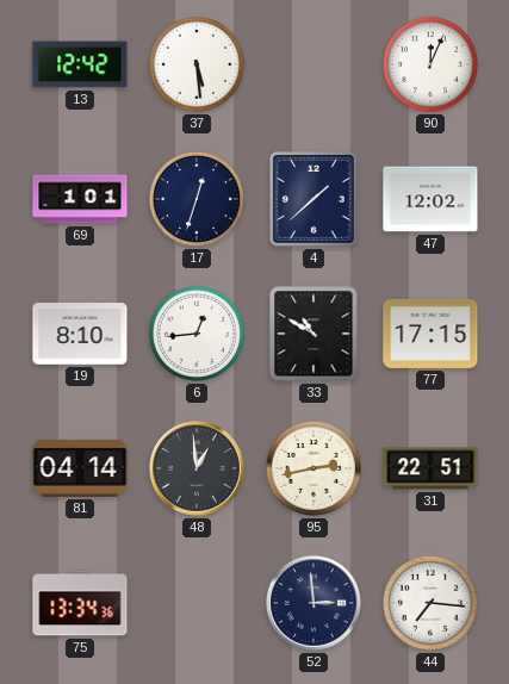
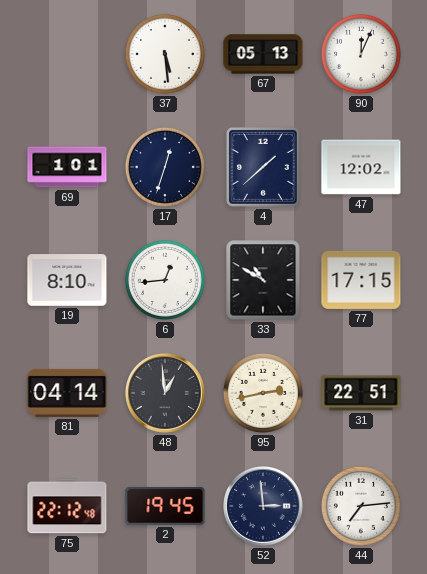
13: 12:42 -> none
67: none -> 05:13
75: 13:34 -> 22:12
2: none -> 19:45
44: 7:16 -> 7:14
